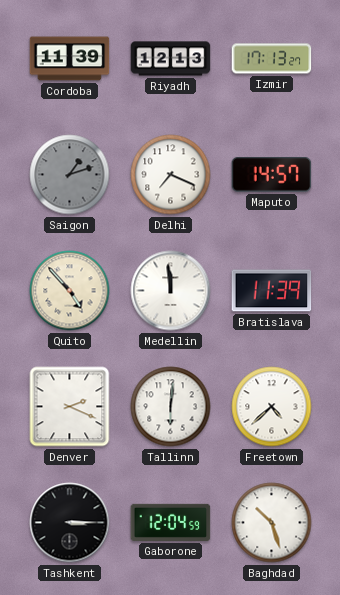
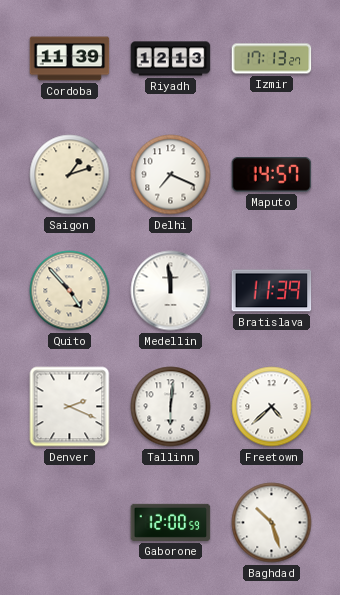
Saigon dial: grey -> cream
Tashkent: 3:15 -> none
Gaborone: 12:04 -> 12:00
